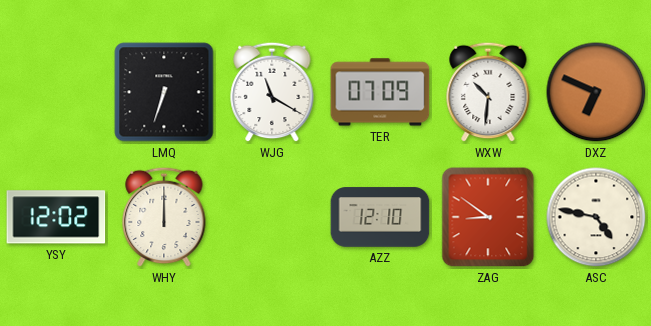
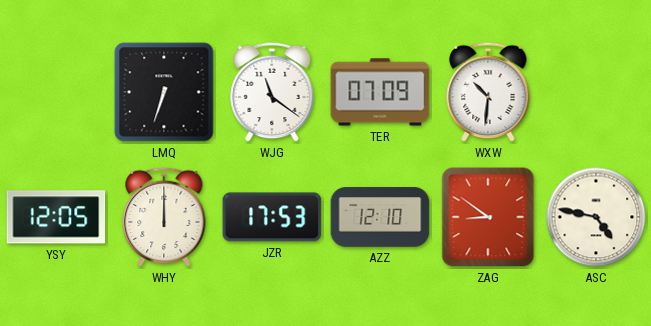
WJG: 11:20 -> 11:21
DXZ: 6:49 -> none
YSY: 12:02 -> 12:05
JZR: none -> 17:53
